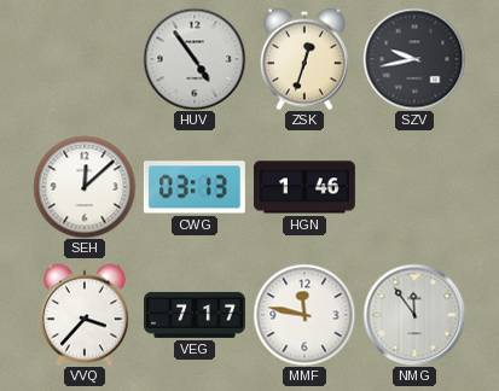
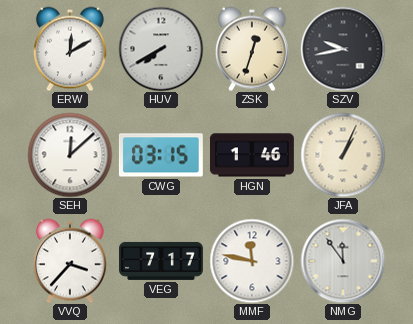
ERW: none -> 12:10
HUV: 4:54 -> 7:40
CWG: 03:13 -> 03:15
JFA: none -> 1:04
